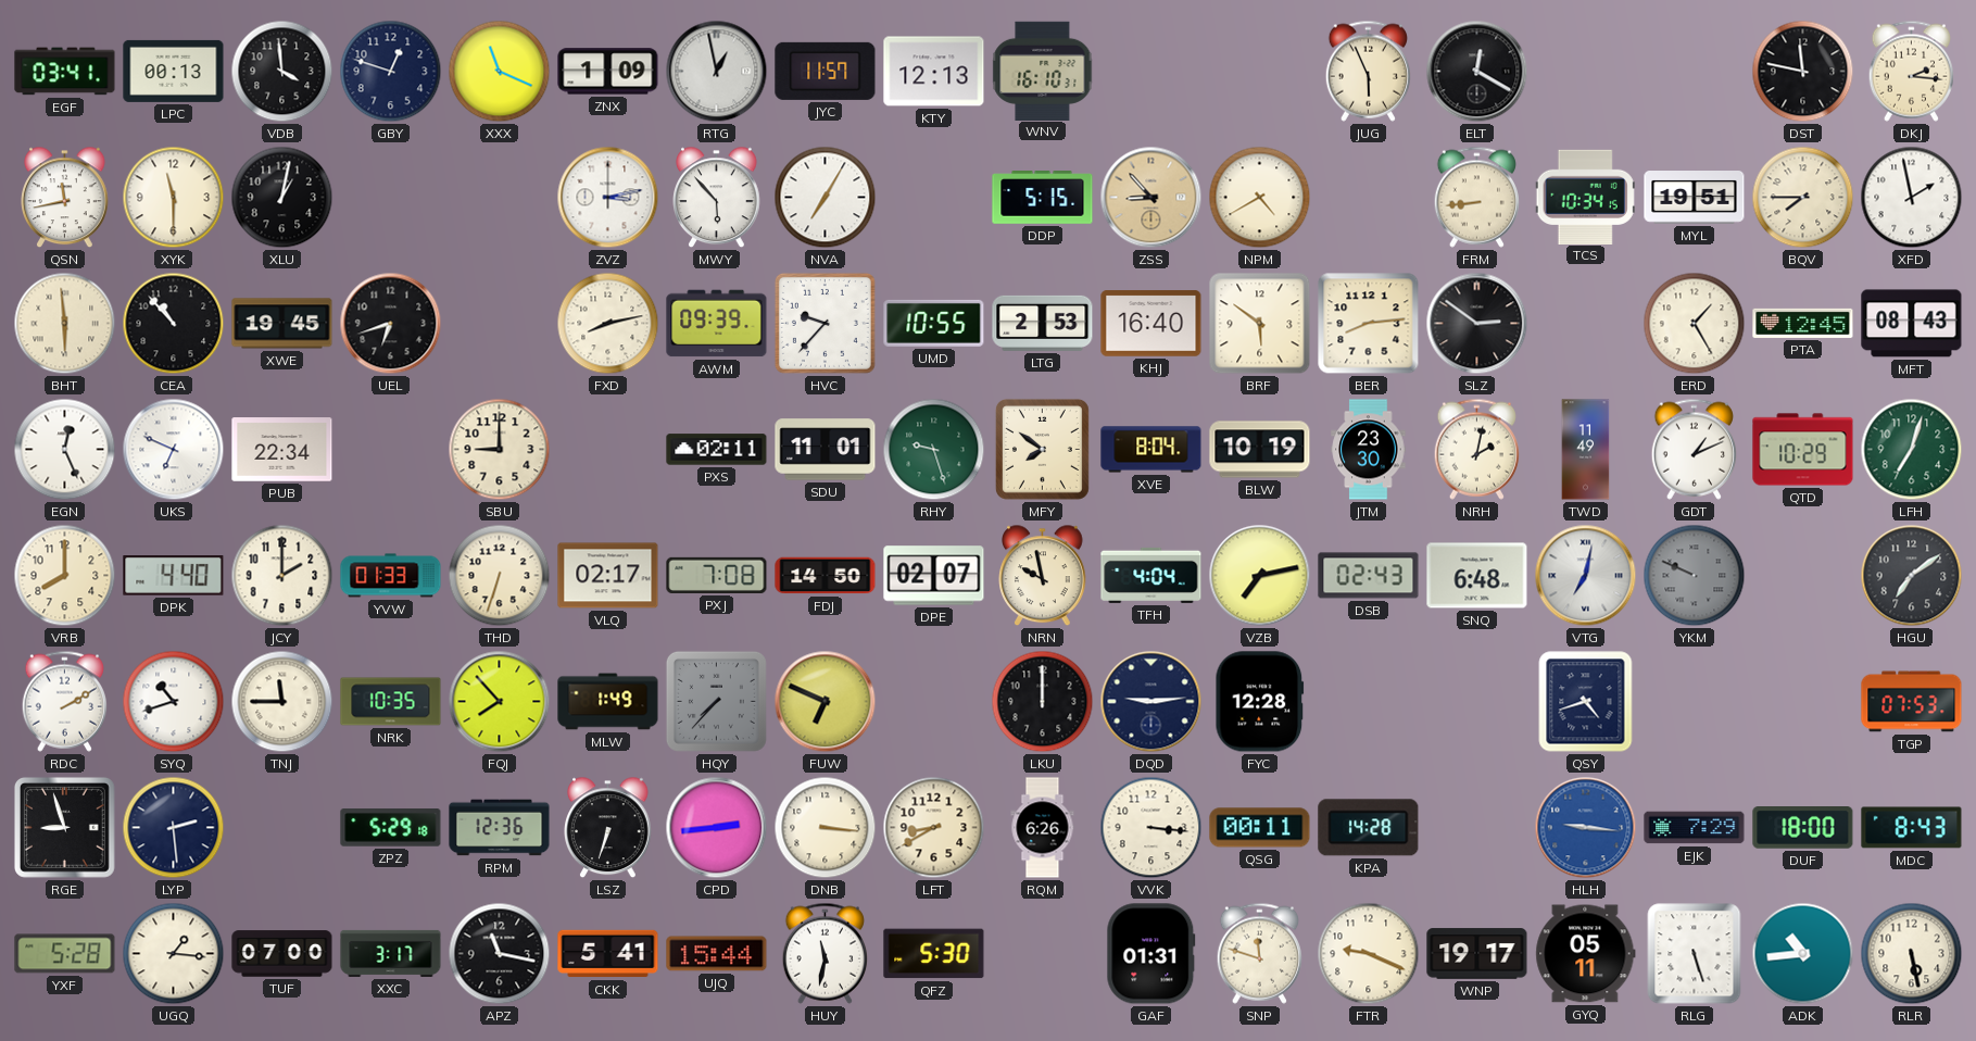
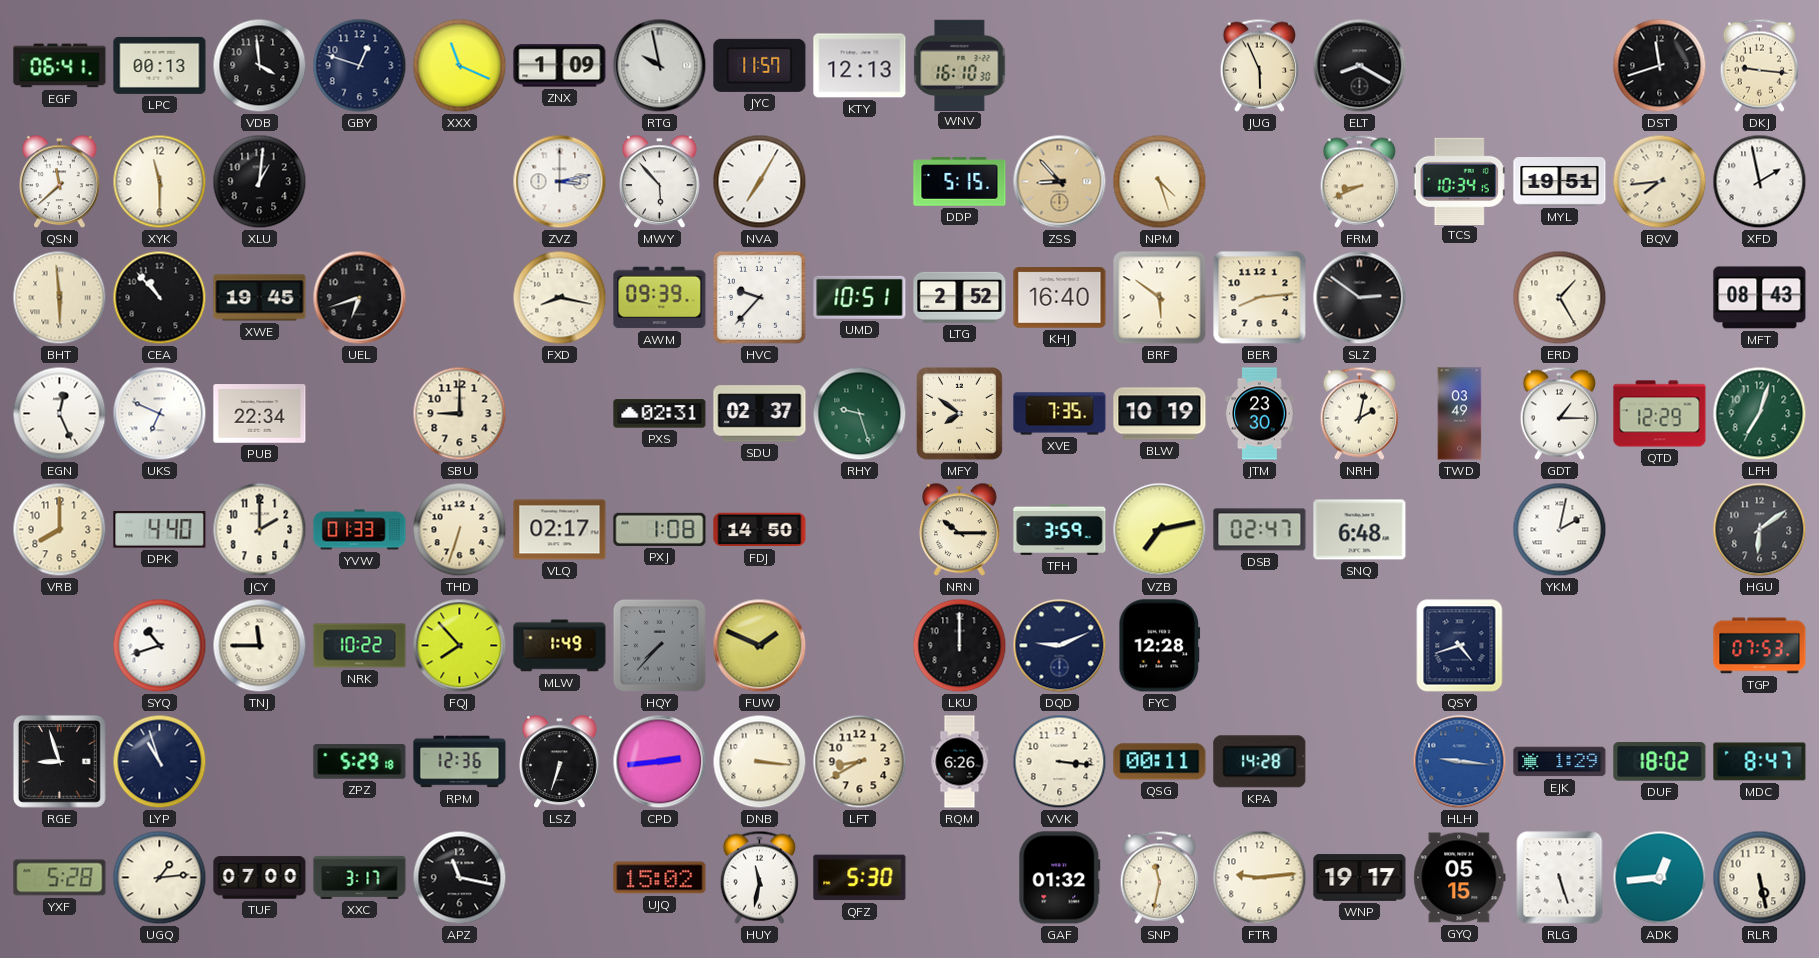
EGF: 03:41 -> 06:41
RTG: 12:58 -> 9:58
WNV: 16:10:31 -> 16:10:30
ELT: 12:20 -> 8:20
DST: 11:47 -> 11:42
DKJ: 2:16 -> 9:16
QSN: 11:43 -> 11:38
XLU: 1:02 -> 1:01
NPM: 4:40 -> 4:27
FRM: 8:44 -> 8:41
BQV: 7:45 -> 7:44
FXD: 8:13 -> 8:17
UMD: 10:55 -> 10:51
LTG: 2:53 -> 2:52
PTA: 12:45 -> none
PXS: 02:11 -> 02:31
SDU: 11:01 -> 02:37
XVE: 8:04 -> 7:35
TWD: 11:49 -> 03:49
GDT: 1:11 -> 1:15
QTD: 10:29 -> 12:29
PXJ: 7:08 -> 1:08
DPE: 02:07 -> none
NRN: 9:58 -> 10:15
TFH: 4:04 -> 3:59
DSB: 02:43 -> 02:47
VTG: 7:02 -> none
YKM: 9:49 -> 2:02
YKM dial: grey -> white
HGU: 7:09 -> 6:09
RDC: 2:10 -> none
NRK: 10:35 -> 10:22
FUW: 6:49 -> 1:49
DQD: 9:14 -> 9:11
LYP: 2:29 -> 10:57
EJK: 7:29 -> 1:29
DUF: 18:00 -> 18:02
MDC: 8:43 -> 8:47
UGQ: 1:16 -> 1:14
CKK: 5:41 -> none
UJQ: 15:44 -> 15:02
GAF: 01:31 -> 01:32
SNP: 11:48 -> 11:32
FTR: 9:19 -> 9:14
GYQ: 05:11 -> 05:15
ADK: 10:44 -> 12:44
